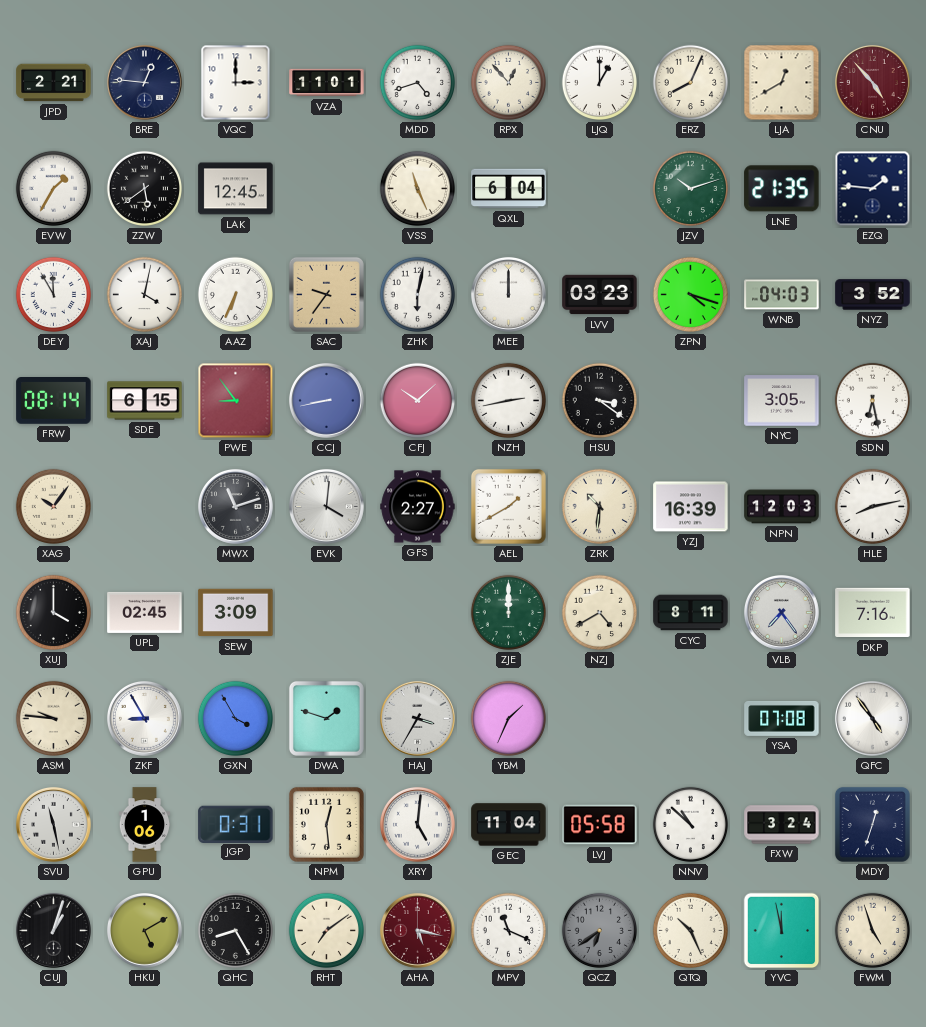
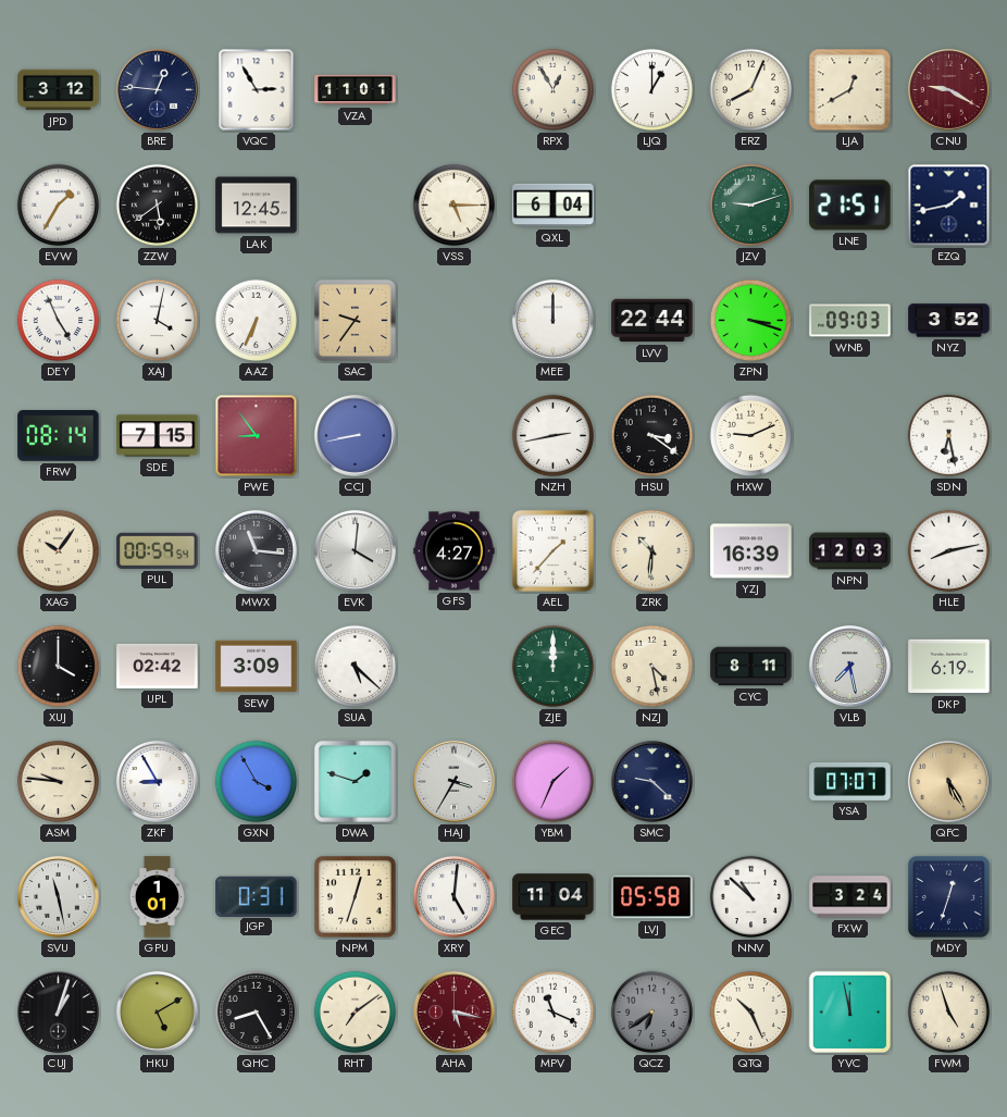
JPD: 2:21 -> 3:12
VQC: 3:00 -> 2:55
MDD: 4:42 -> none
RPX: 12:53 -> 12:55
CNU: 4:53 -> 9:20
VSS: 11:26 -> 5:15
JZV: 10:12 -> 9:12
LNE: 21:35 -> 21:51
EZQ: 1:46 -> 1:43
DEY: 11:55 -> 4:56
ZHK: 6:02 -> none
LVV: 03:23 -> 22:44
ZPN: 4:18 -> 3:18
WNB: 04:03 -> 09:03
SDE: 6:15 -> 7:15
CFJ: 10:08 -> none
HXW: none -> 9:11
NYC: 3:05 -> none
PUL: none -> 00:59
MWX: 11:12 -> 11:16
GFS: 2:27 -> 4:27
AEL: 1:40 -> 1:37
UPL: 02:45 -> 02:42
SUA: none -> 5:22
NZJ: 4:40 -> 4:28
VLB: 7:24 -> 7:28
DKP: 7:16 -> 6:19
SMC: none -> 9:22
YSA: 07:08 -> 07:07
QFC: 4:54 -> 5:25
QFC dial: white -> champagne
GPU: 1:06 -> 1:01
NPM: 12:29 -> 12:33
